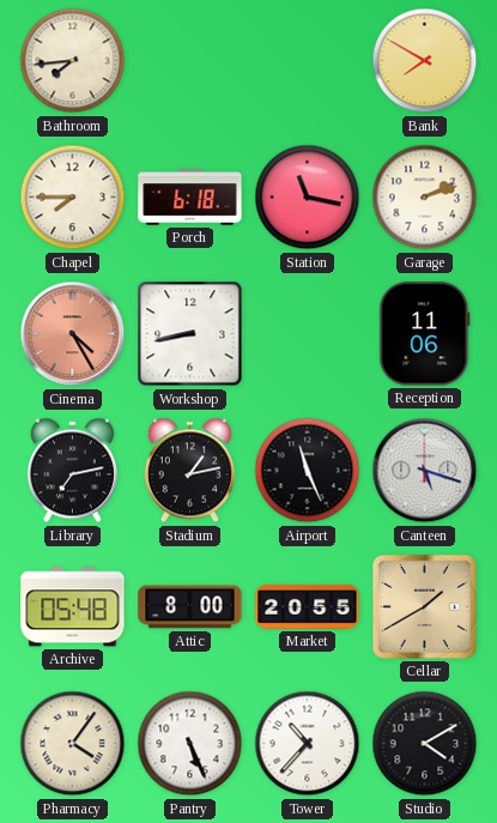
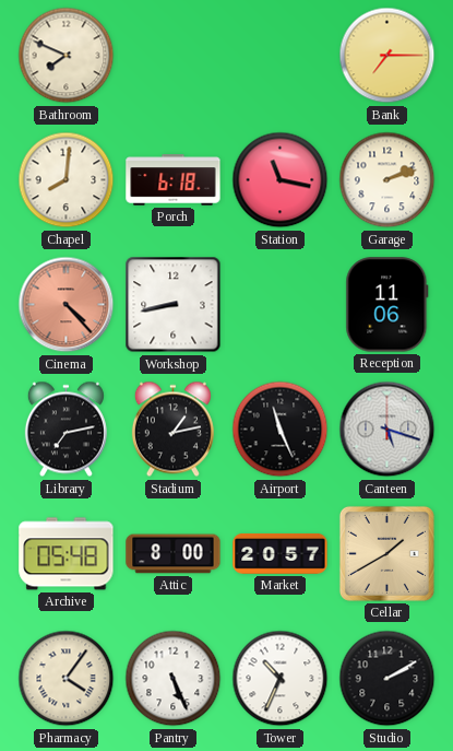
Bathroom: 7:44 -> 7:49
Bank: 7:50 -> 7:15
Chapel: 7:45 -> 8:01
Cinema: 4:25 -> 4:23
Market: 20:55 -> 20:57
Tower: 10:37 -> 10:34
Studio: 4:10 -> 2:10
